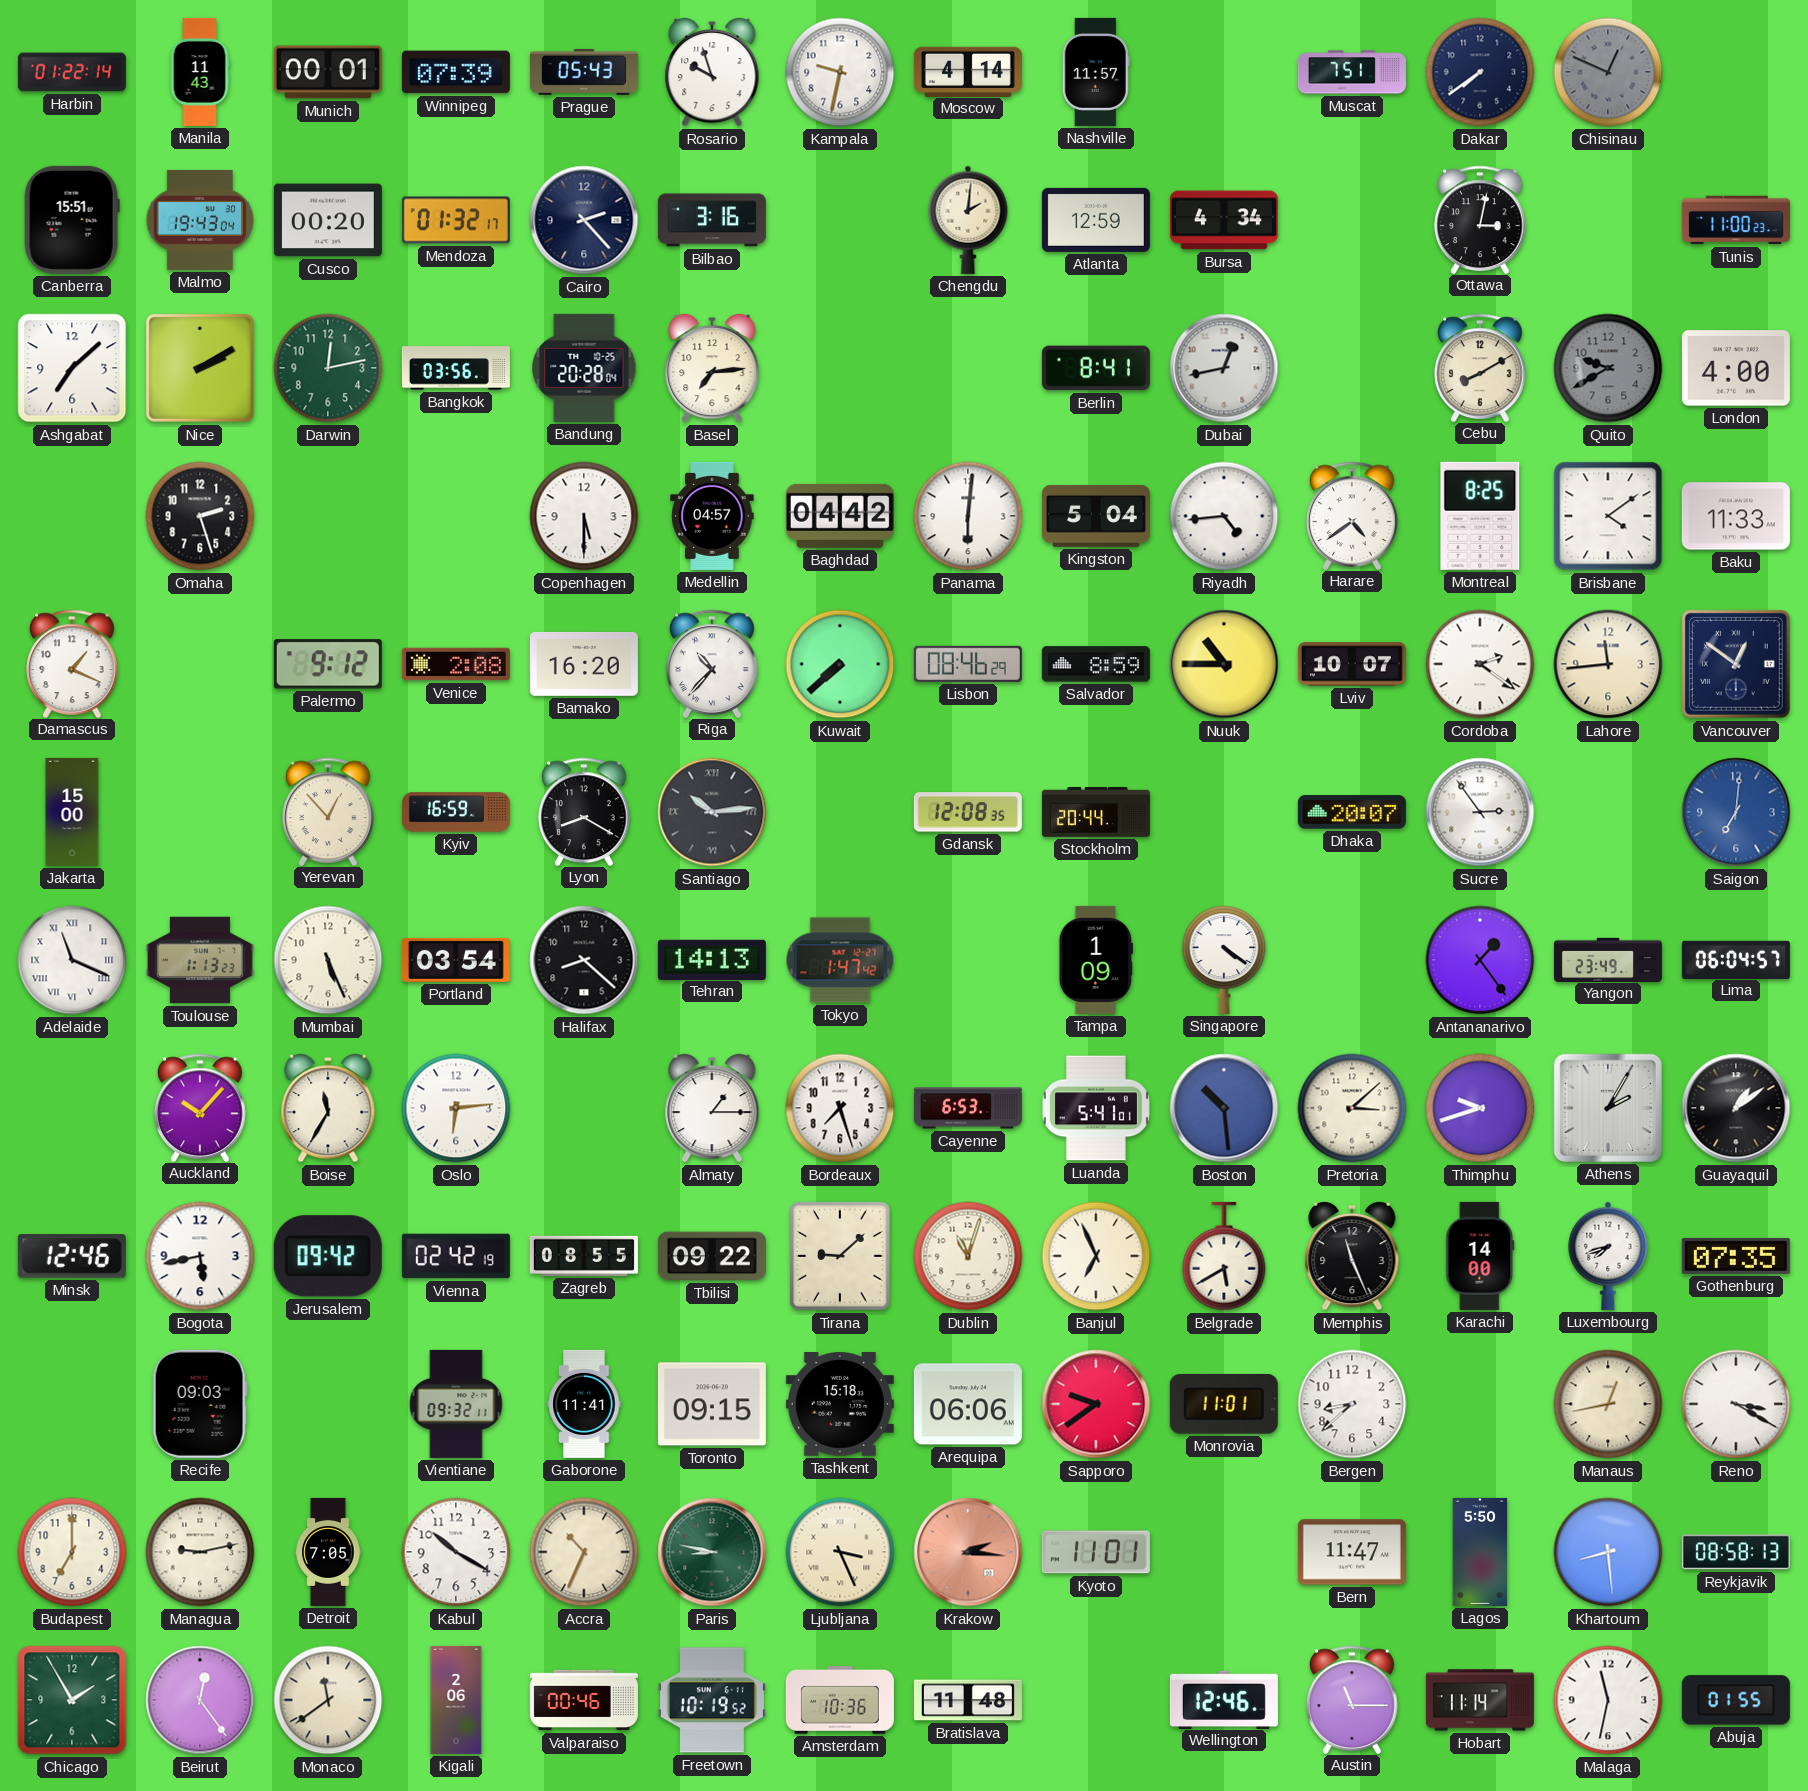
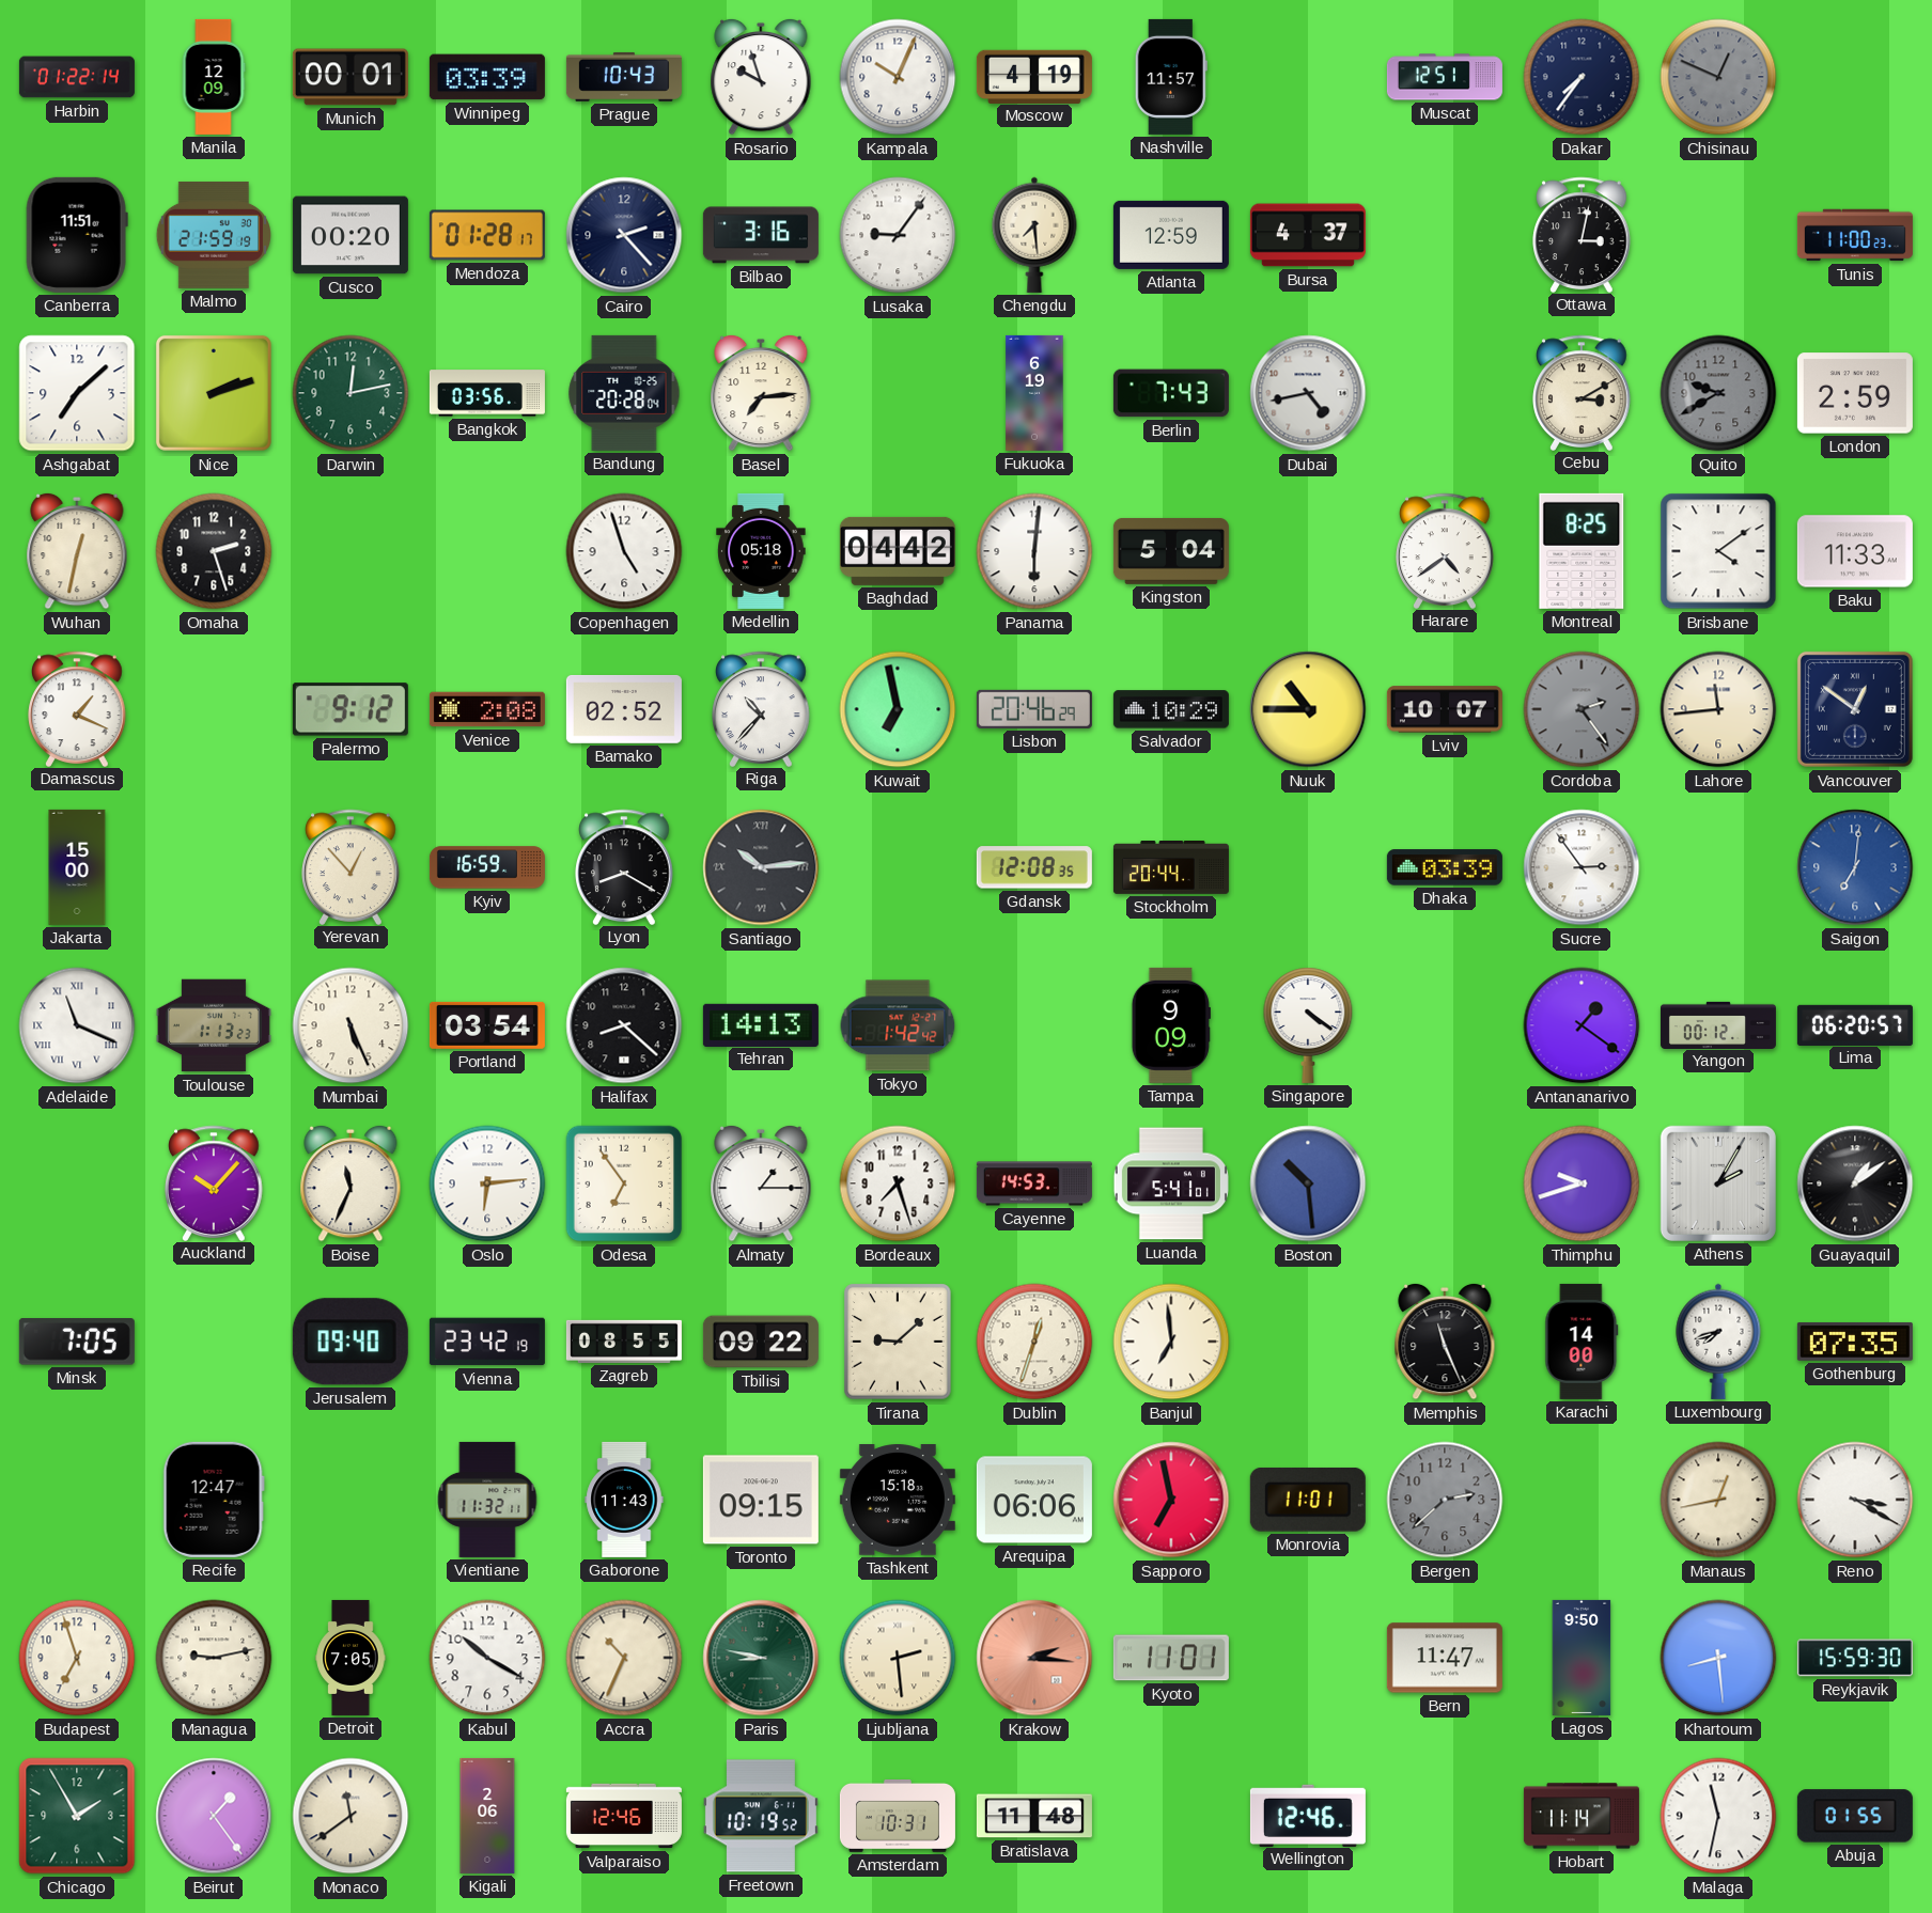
Manila: 11:43 -> 12:09
Winnipeg: 07:39 -> 03:39
Prague: 05:43 -> 10:43
Kampala: 9:32 -> 10:04
Moscow: 4:14 -> 4:19
Muscat: 7:51 -> 12:51
Dakar: 7:39 -> 7:36
Canberra: 15:51 -> 11:51
Malmo: 19:43 -> 21:59
Mendoza: 01:32 -> 01:28
Lusaka: none -> 9:06
Chengdu: 2:01 -> 7:29
Bursa: 4:34 -> 4:37
Nice: 2:10 -> 2:12
Fukuoka: none -> 6:19
Berlin: 8:41 -> 7:43
Dubai: 12:43 -> 4:43
Cebu: 8:10 -> 3:10
London: 4:00 -> 2:59
Wuhan: none -> 12:32
Copenhagen: 5:30 -> 4:57
Medellin: 04:57 -> 05:18
Riyadh: 4:44 -> none
Bamako: 16:20 -> 02:52
Kuwait: 7:38 -> 6:58
Lisbon: 08:46 -> 20:46
Salvador: 8:59 -> 10:29
Cordoba: 2:21 -> 2:24
Cordoba dial: white -> grey
Dhaka: 20:07 -> 03:39
Tokyo: 1:47 -> 1:42
Tampa: 1:09 -> 9:09
Antananarivo: 1:24 -> 1:21
Yangon: 23:49 -> 00:12
Lima: 06:04 -> 06:20
Boise: 11:35 -> 11:34
Odesa: none -> 6:54
Cayenne: 6:53 -> 14:53
Pretoria: 3:08 -> none
Minsk: 12:46 -> 7:05
Bogota: 5:43 -> none
Jerusalem: 09:42 -> 09:40
Vienna: 02:42 -> 23:42
Dublin: 11:03 -> 12:33
Banjul: 6:56 -> 6:59
Belgrade: 5:40 -> none
Recife: 09:03 -> 12:47
Vientiane: 09:32 -> 11:32
Gaborone: 11:41 -> 11:43
Sapporo: 9:39 -> 6:58
Bergen: 8:38 -> 2:38
Bergen dial: white -> grey
Budapest: 7:00 -> 6:57
Ljubljana: 3:26 -> 2:29
Lagos: 5:50 -> 9:50
Reykjavik: 08:58 -> 15:59
Beirut: 12:24 -> 1:24
Valparaiso: 00:46 -> 12:46
Amsterdam: 10:36 -> 10:31
Austin: 11:15 -> none
